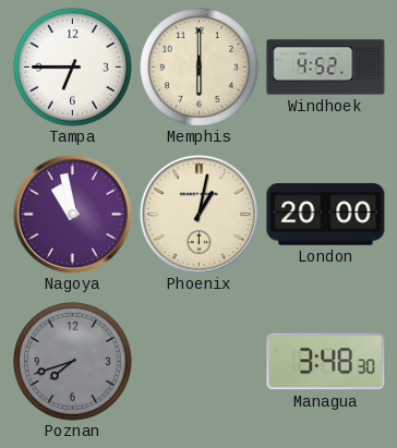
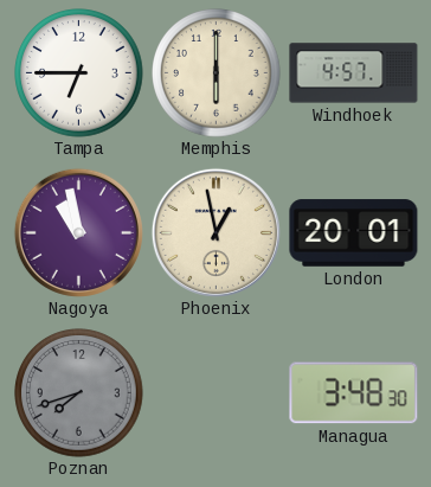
Windhoek: 4:52 -> 4:57
Phoenix: 1:02 -> 12:58
London: 20:00 -> 20:01
